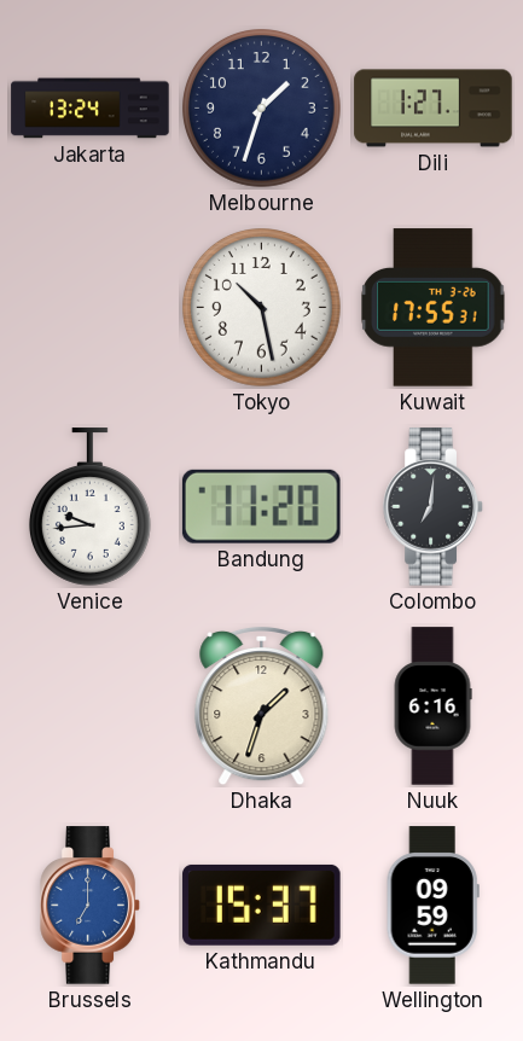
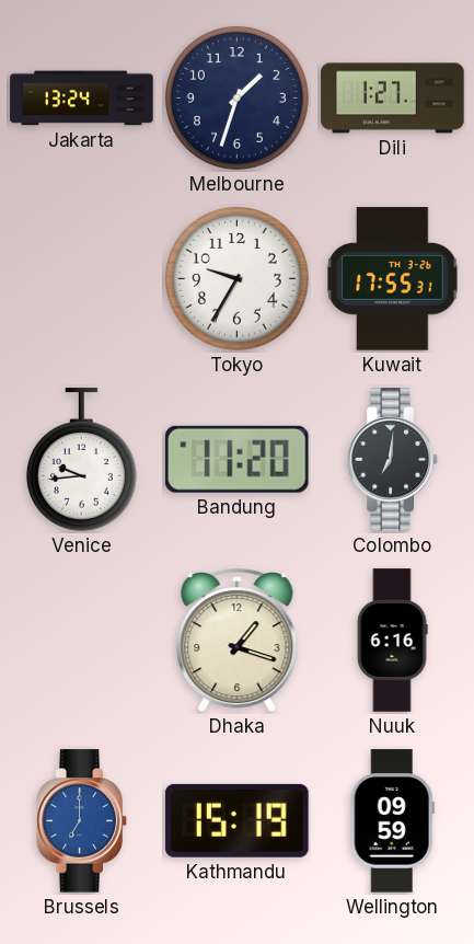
Tokyo: 10:28 -> 9:35
Dhaka: 1:33 -> 1:18
Kathmandu: 15:37 -> 15:19
